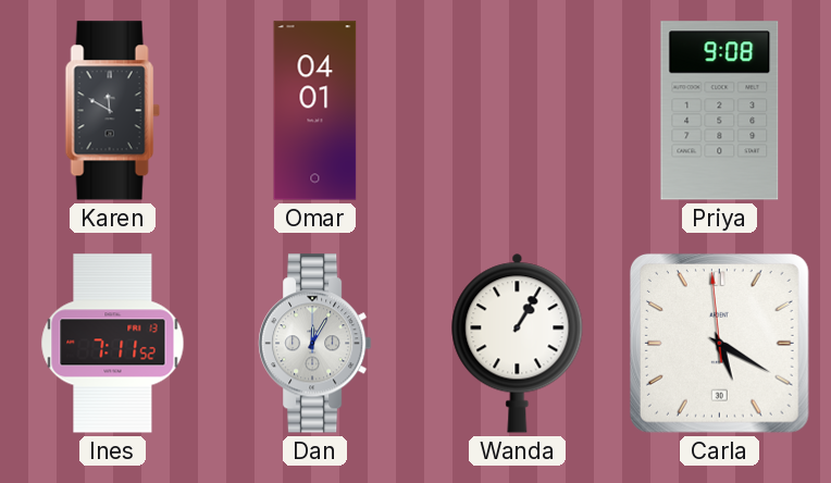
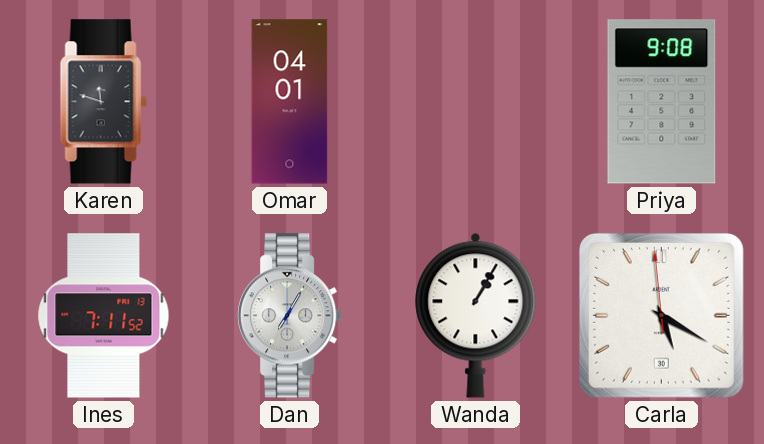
Karen: 11:50 -> 11:48
Dan: 12:05 -> 7:05
